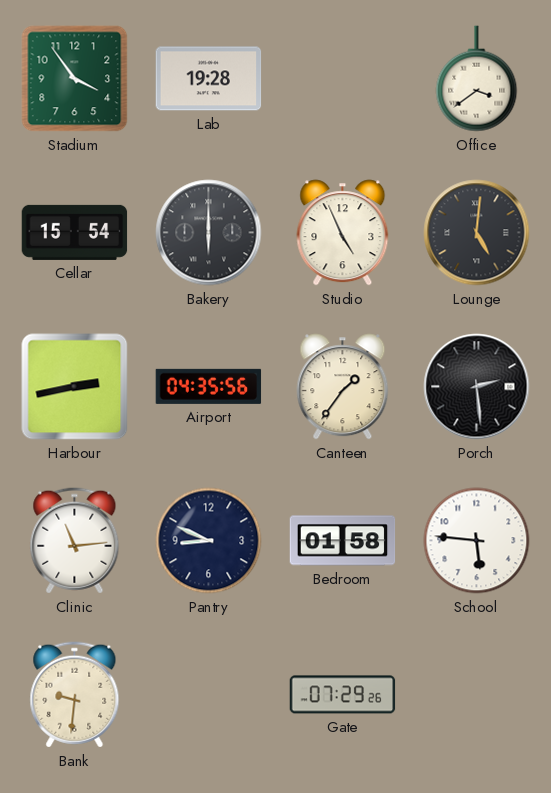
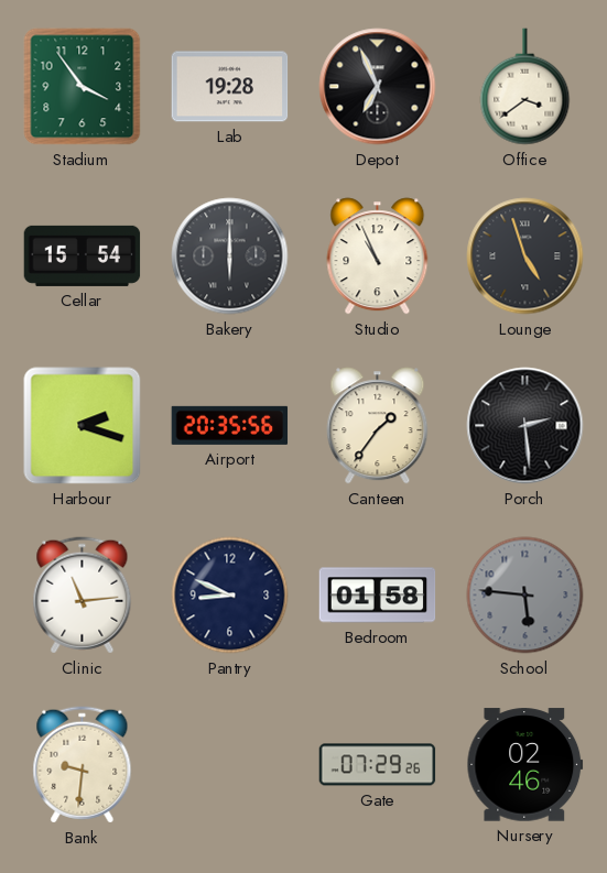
Depot: none -> 6:56
Studio: 4:56 -> 10:56
Lounge: 5:01 -> 4:57
Harbour: 2:43 -> 2:18
Airport: 04:35 -> 20:35
School dial: white -> grey
Nursery: none -> 02:46
